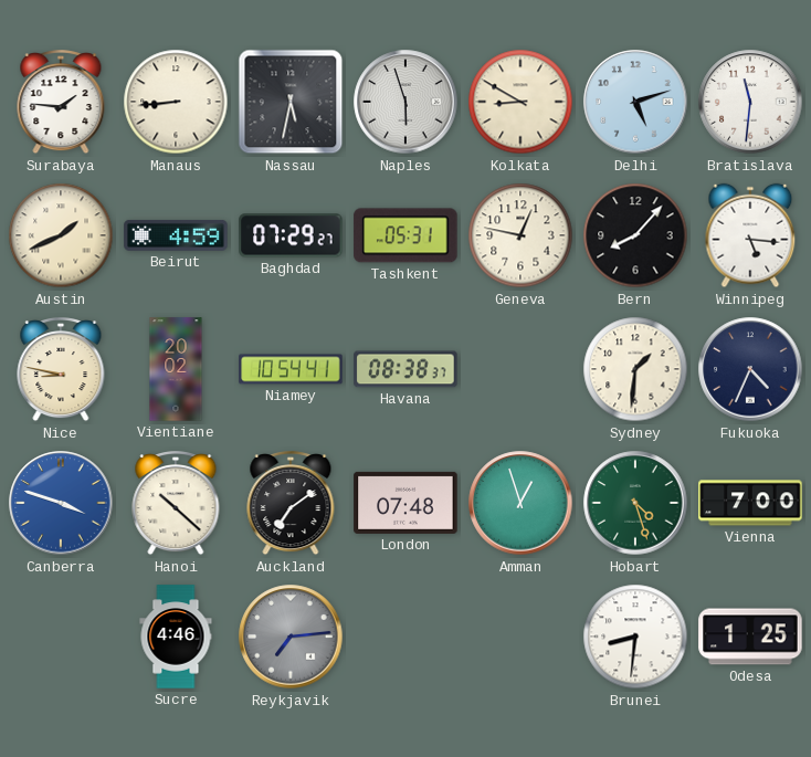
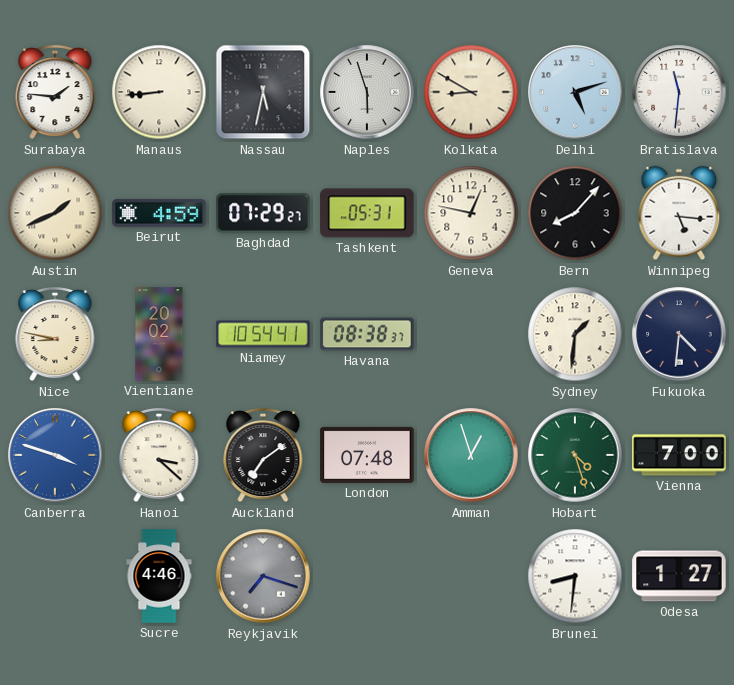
Fukuoka: 4:34 -> 4:31
Hanoi: 10:22 -> 3:22
Reykjavik: 7:14 -> 7:18
Odesa: 1:25 -> 1:27
